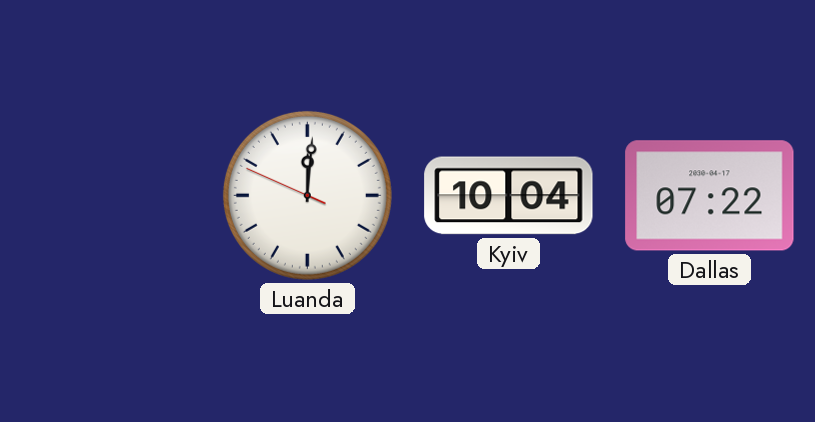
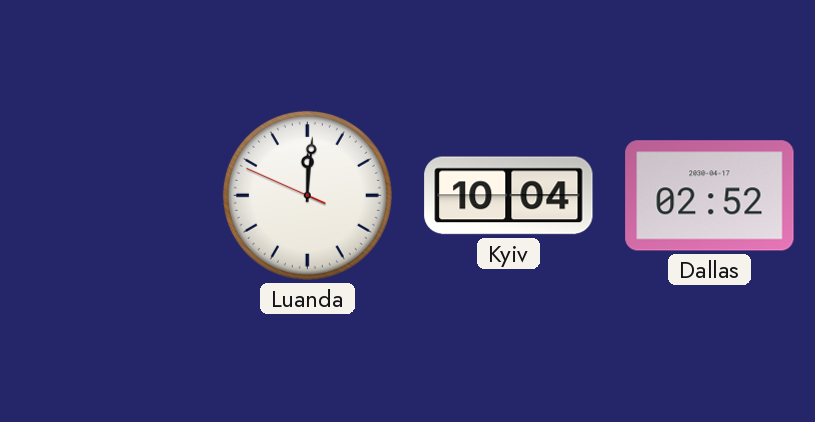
Dallas: 07:22 -> 02:52
